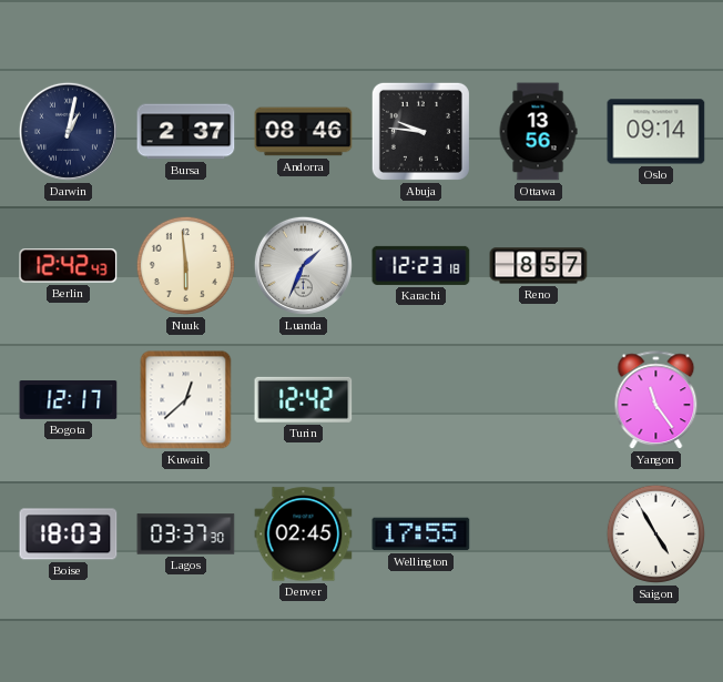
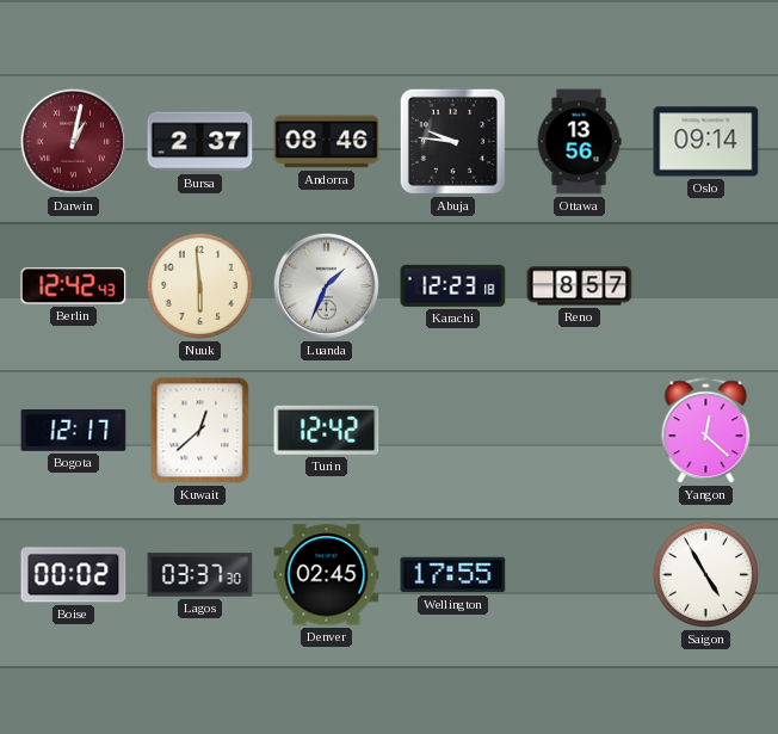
Darwin dial: navy -> burgundy
Yangon: 11:24 -> 12:22
Boise: 18:03 -> 00:02
